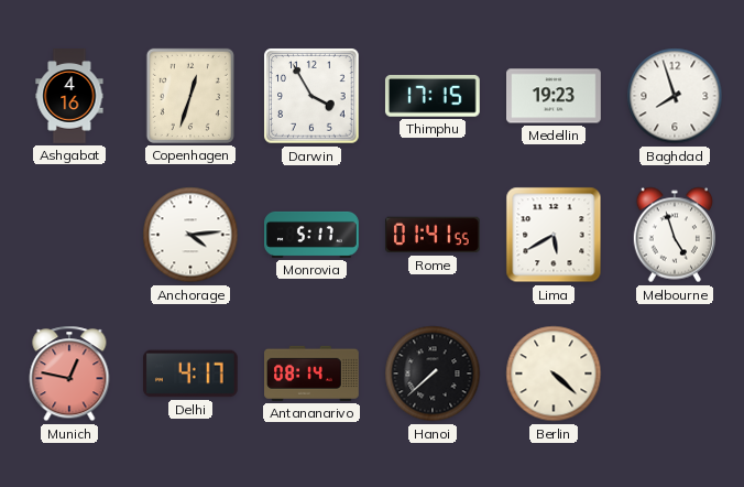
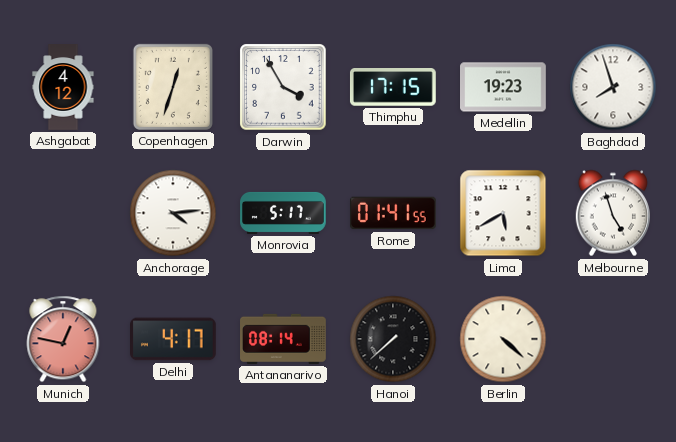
Ashgabat: 4:16 -> 4:12
